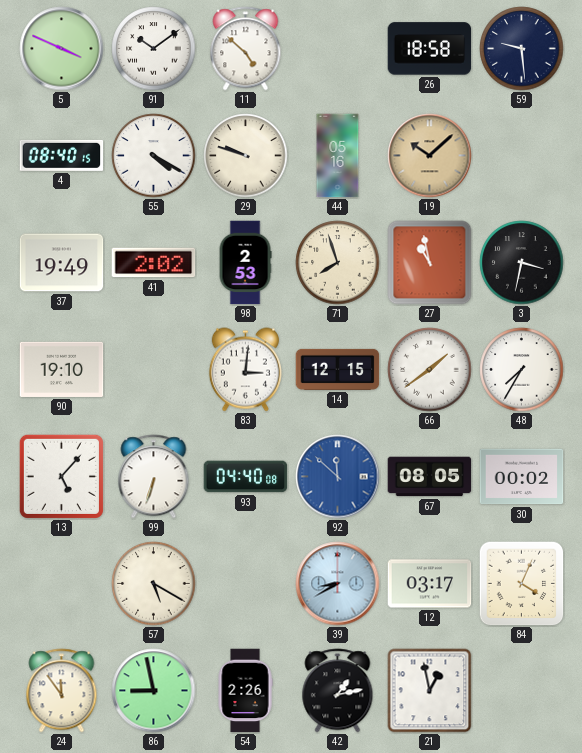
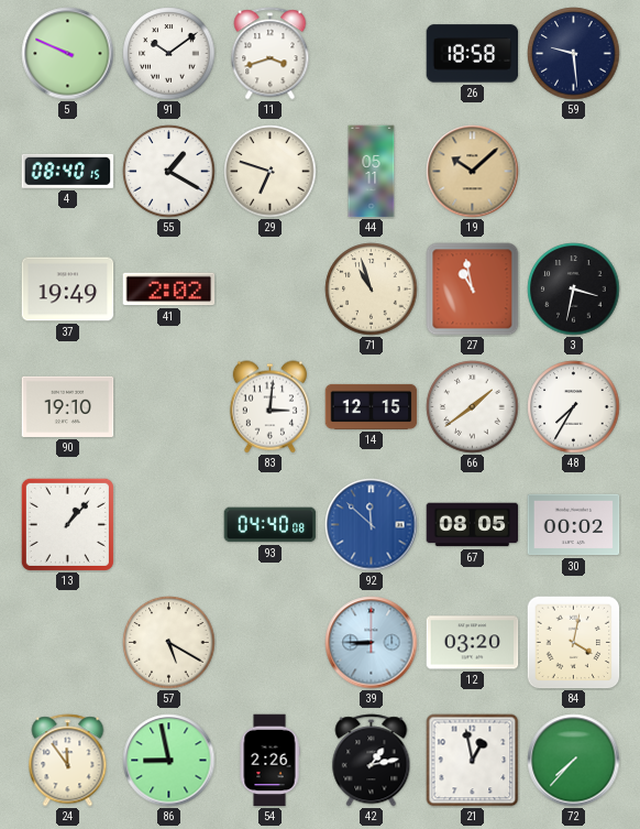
5: 3:49 -> 9:49
11: 4:52 -> 3:42
55: 4:20 -> 1:20
29: 9:48 -> 6:48
44: 05:16 -> 05:11
98: 2:53 -> none
71: 7:57 -> 10:57
13: 5:07 -> 1:07
99: 6:33 -> none
39: 8:40 -> 8:45
12: 03:17 -> 03:20
84: 4:04 -> 4:02
72: none -> 7:37
